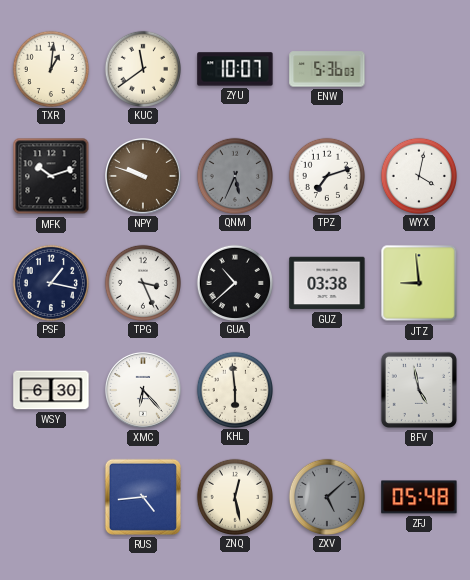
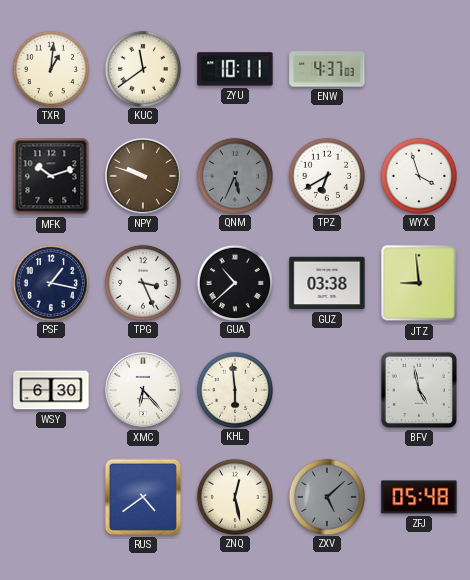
ZYU: 10:07 -> 10:11
ENW: 5:36 -> 4:37
TPZ: 7:12 -> 6:40
WYX: 4:02 -> 3:57
RUS: 4:44 -> 4:39
